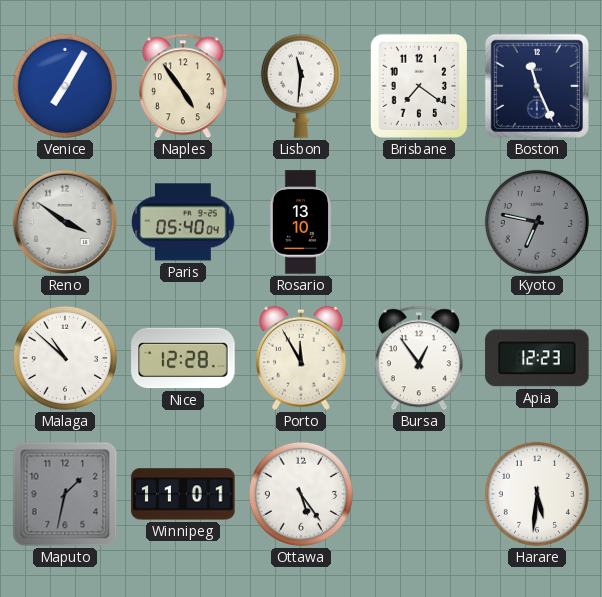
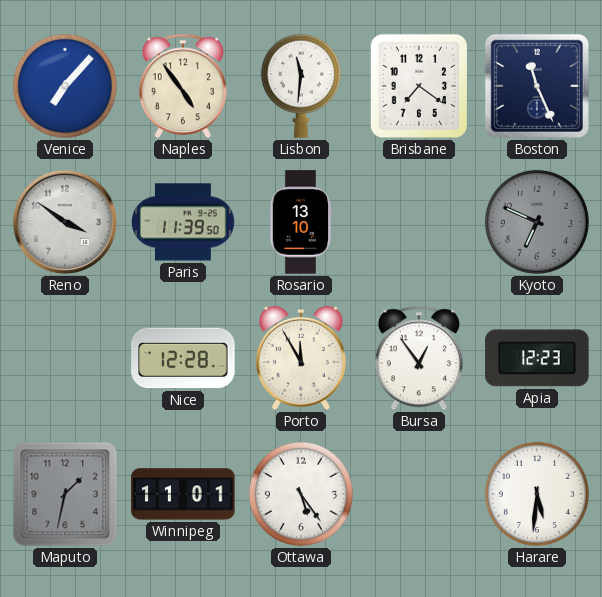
Venice: 7:05 -> 7:07
Paris: 05:40 -> 11:39
Kyoto: 6:47 -> 6:49
Malaga: 10:52 -> none
